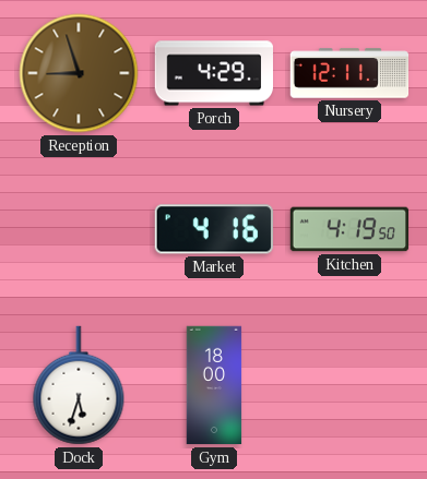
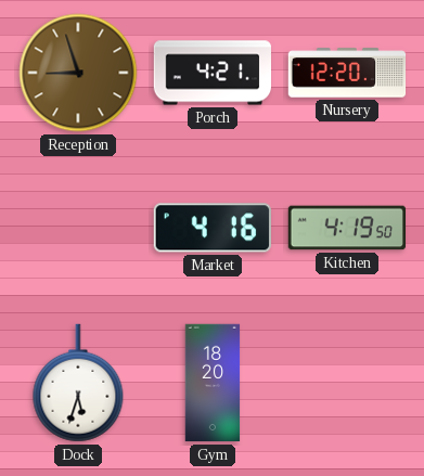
Porch: 4:29 -> 4:21
Nursery: 12:11 -> 12:20
Gym: 18:00 -> 18:20
